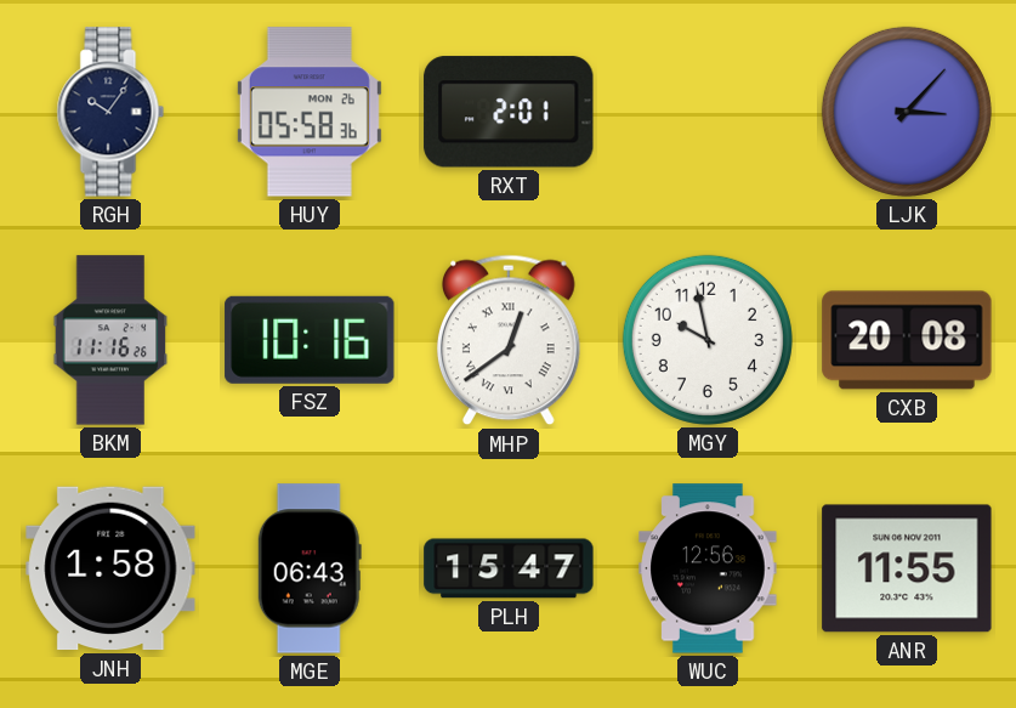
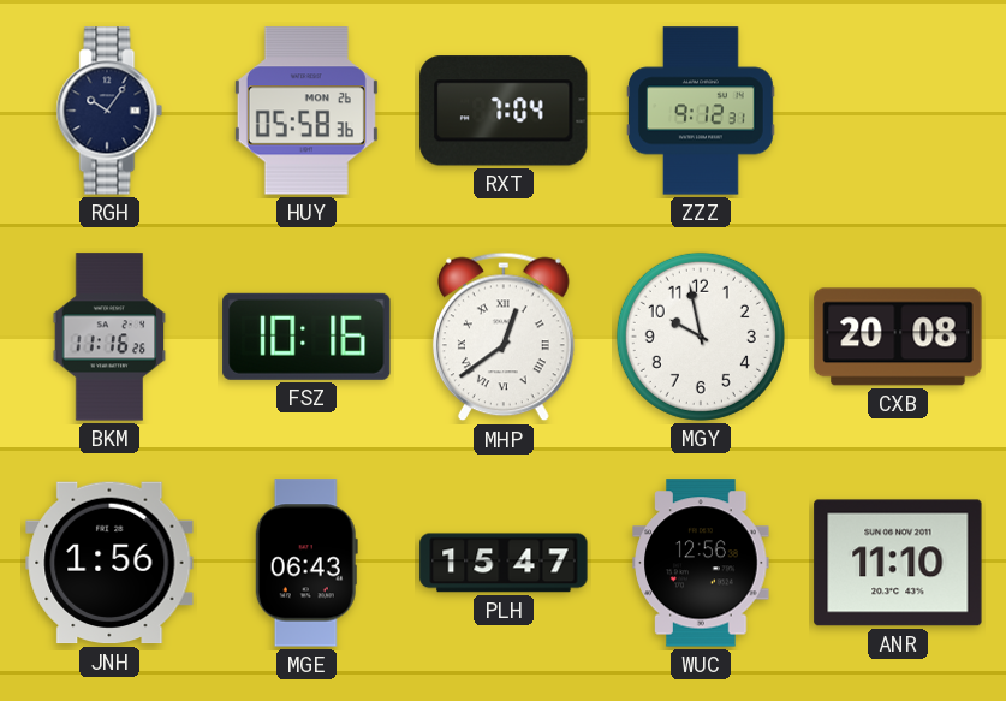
RXT: 2:01 -> 7:04
ZZZ: none -> 9:12
LJK: 3:07 -> none
JNH: 1:58 -> 1:56
ANR: 11:55 -> 11:10
